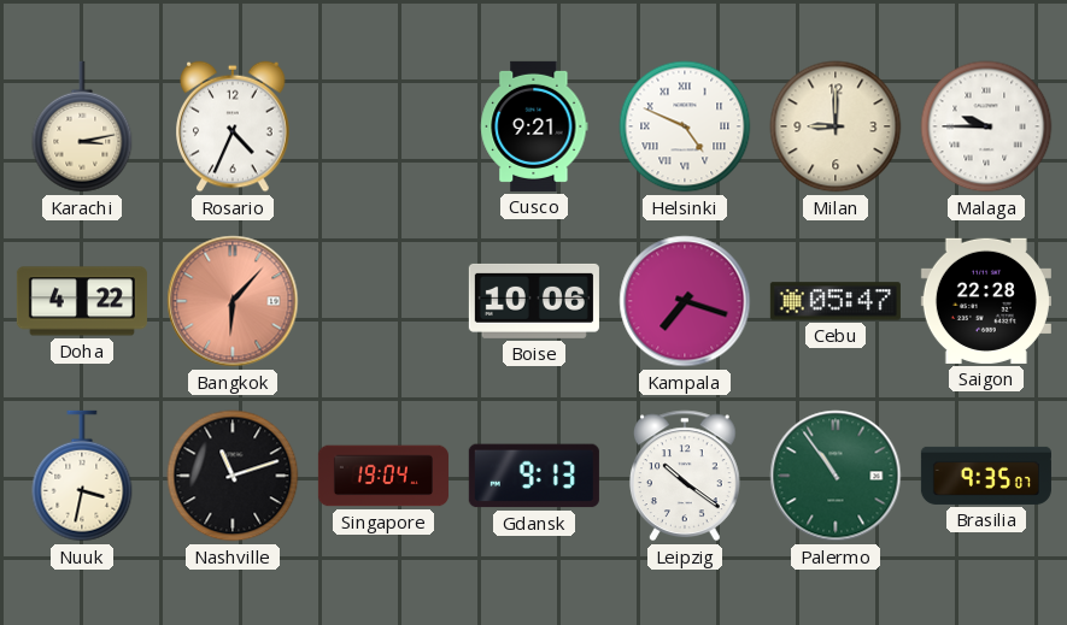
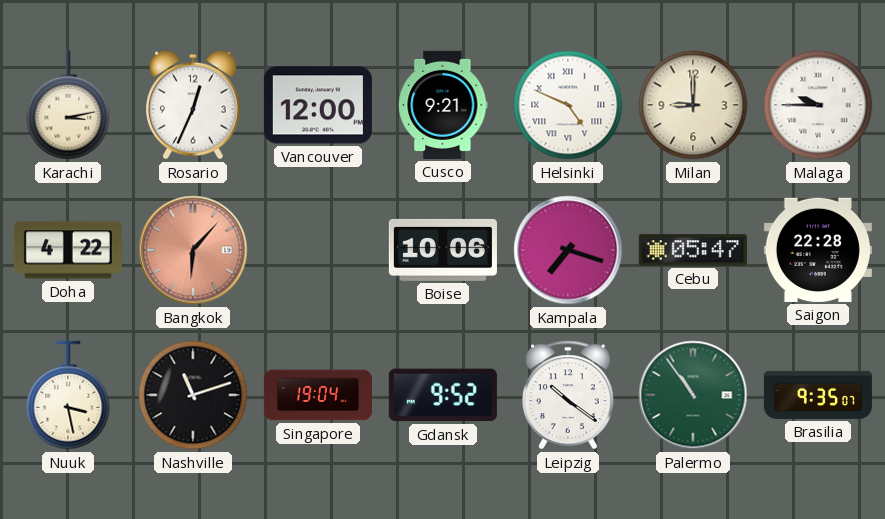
Rosario: 4:34 -> 12:34
Vancouver: none -> 12:00
Nuuk: 3:32 -> 3:28
Gdansk: 9:13 -> 9:52
